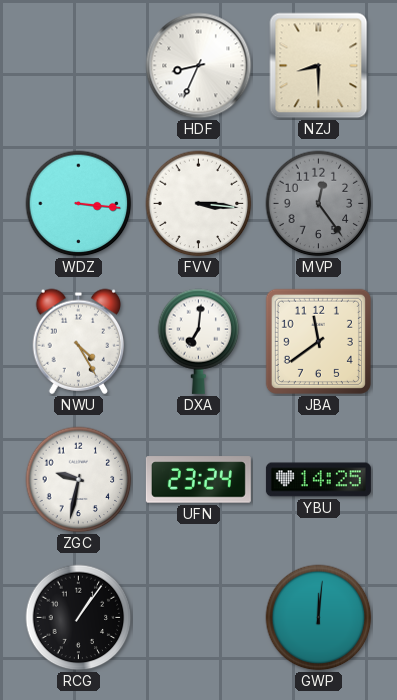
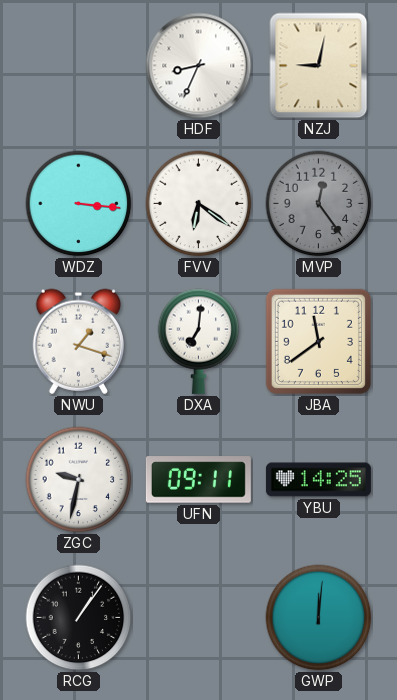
NZJ: 8:30 -> 9:02
FVV: 3:16 -> 6:21
NWU: 4:25 -> 1:18
UFN: 23:24 -> 09:11
